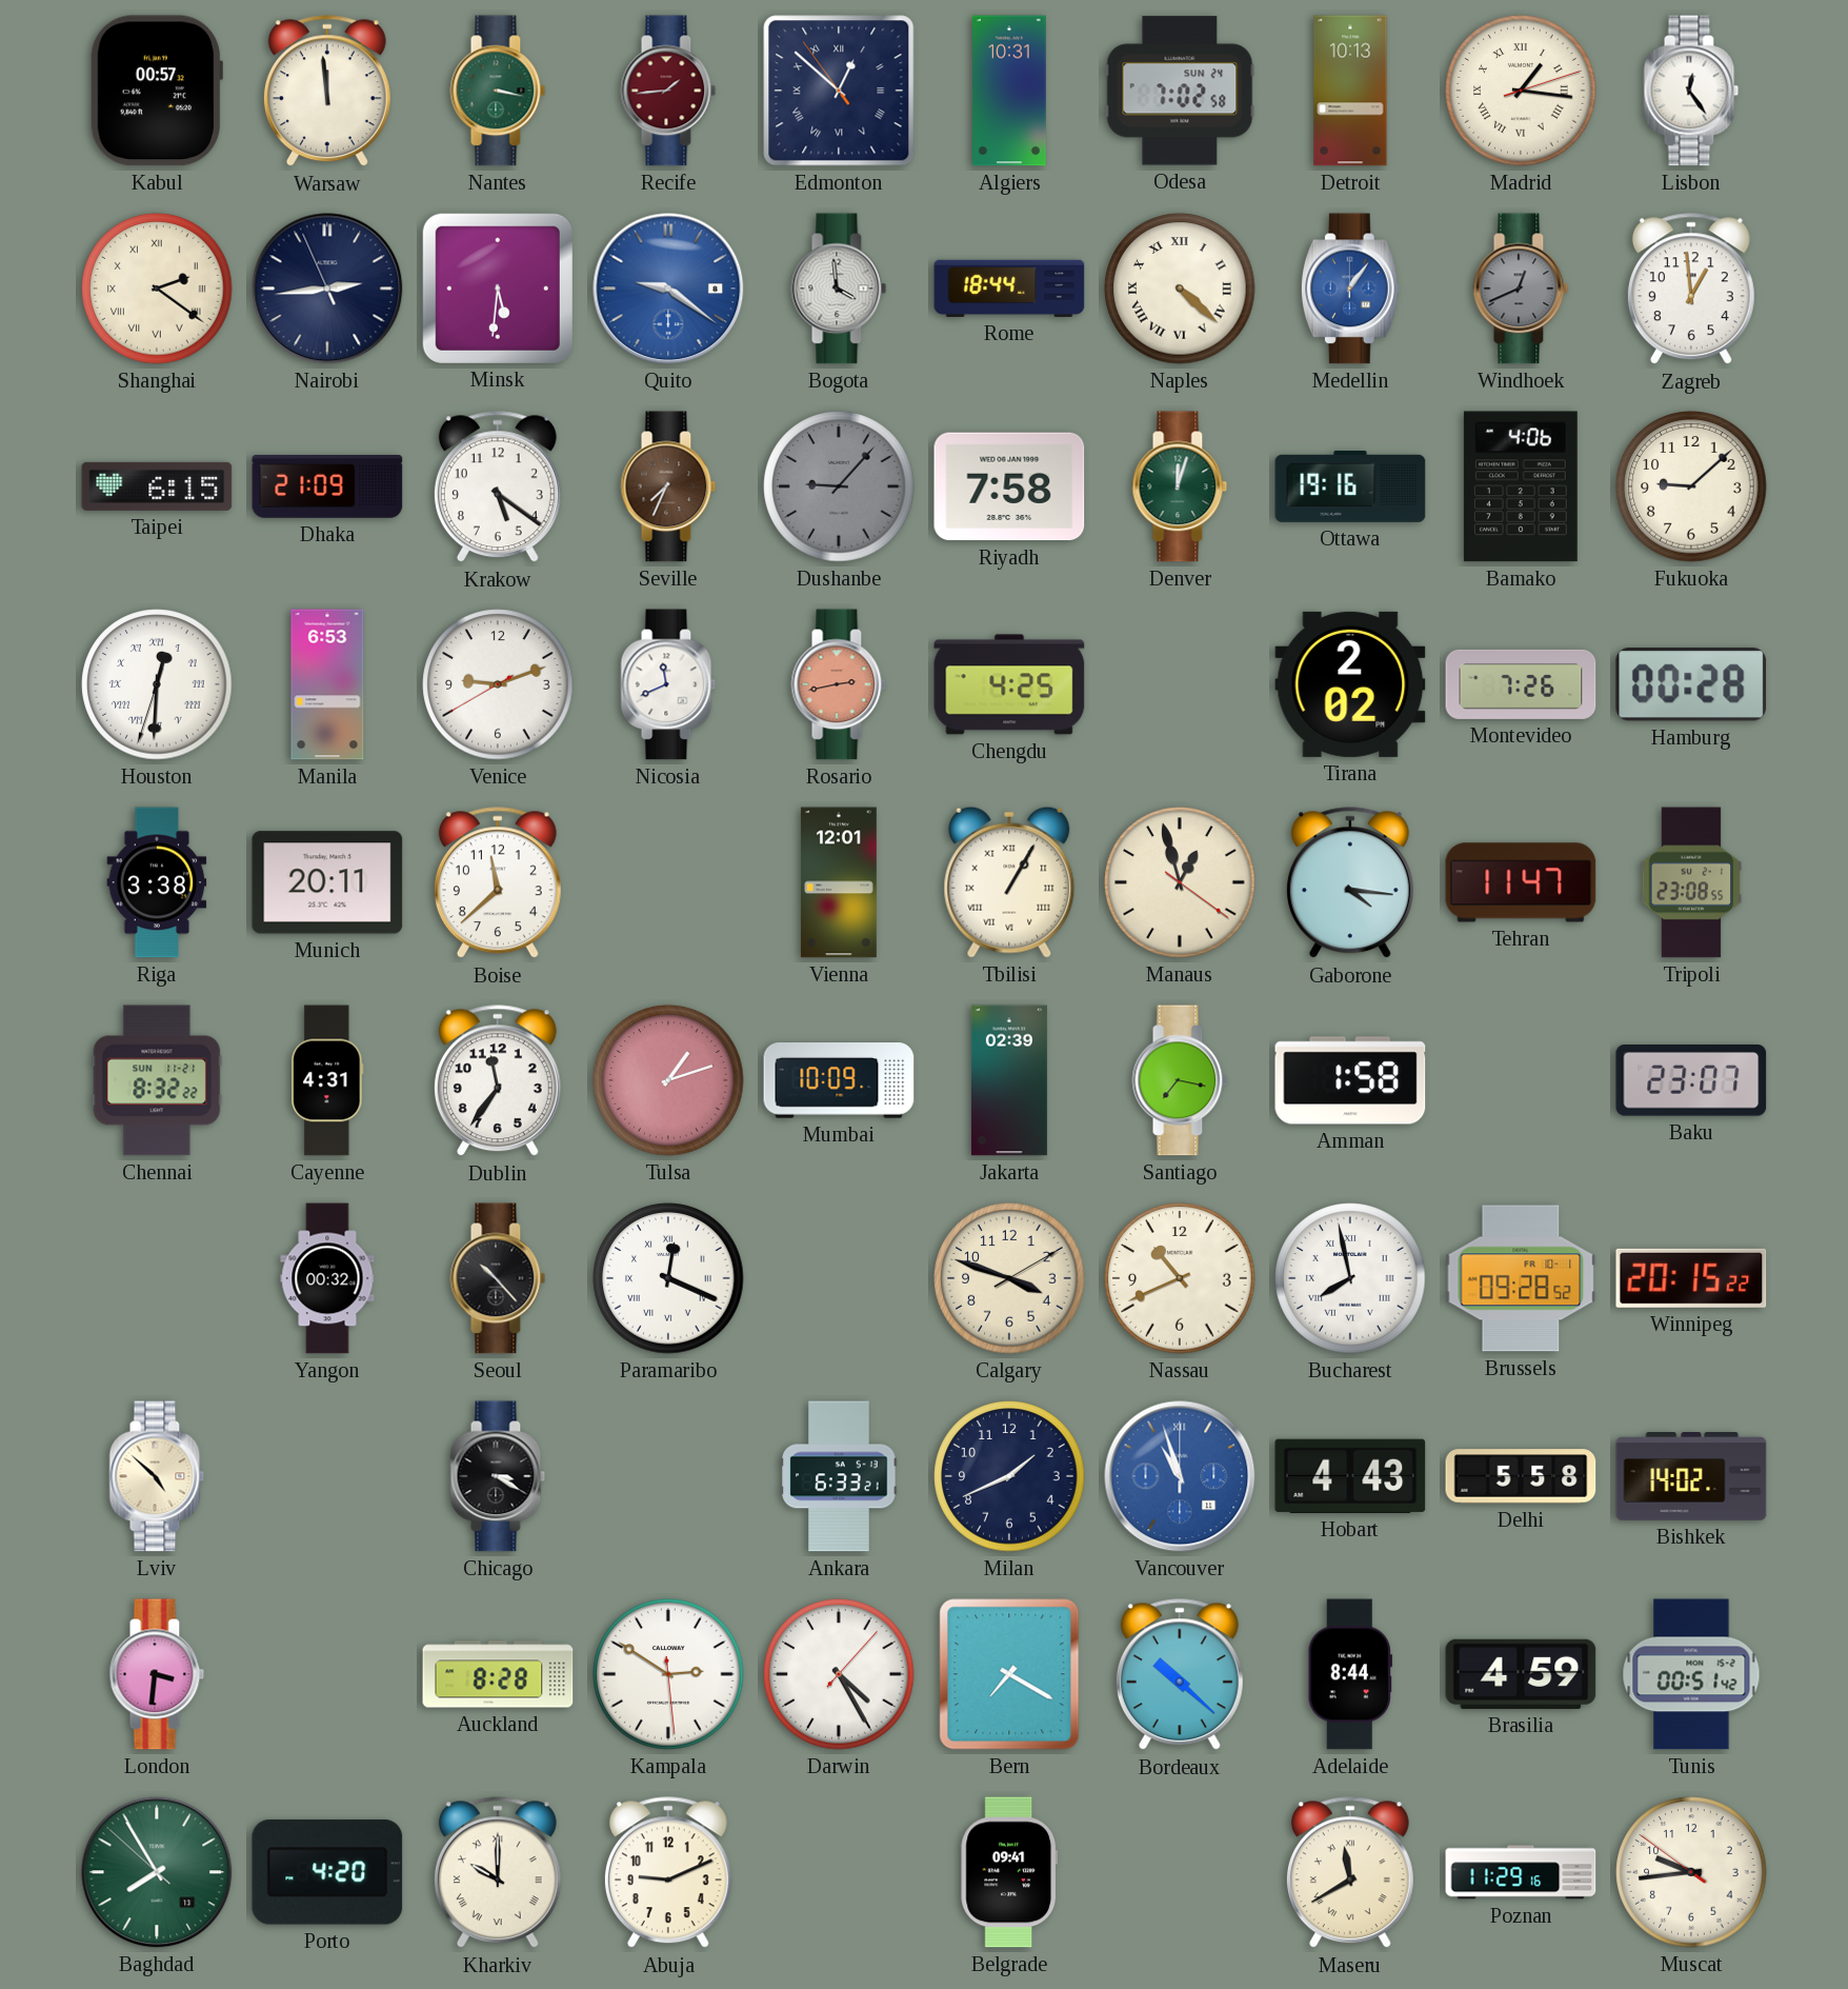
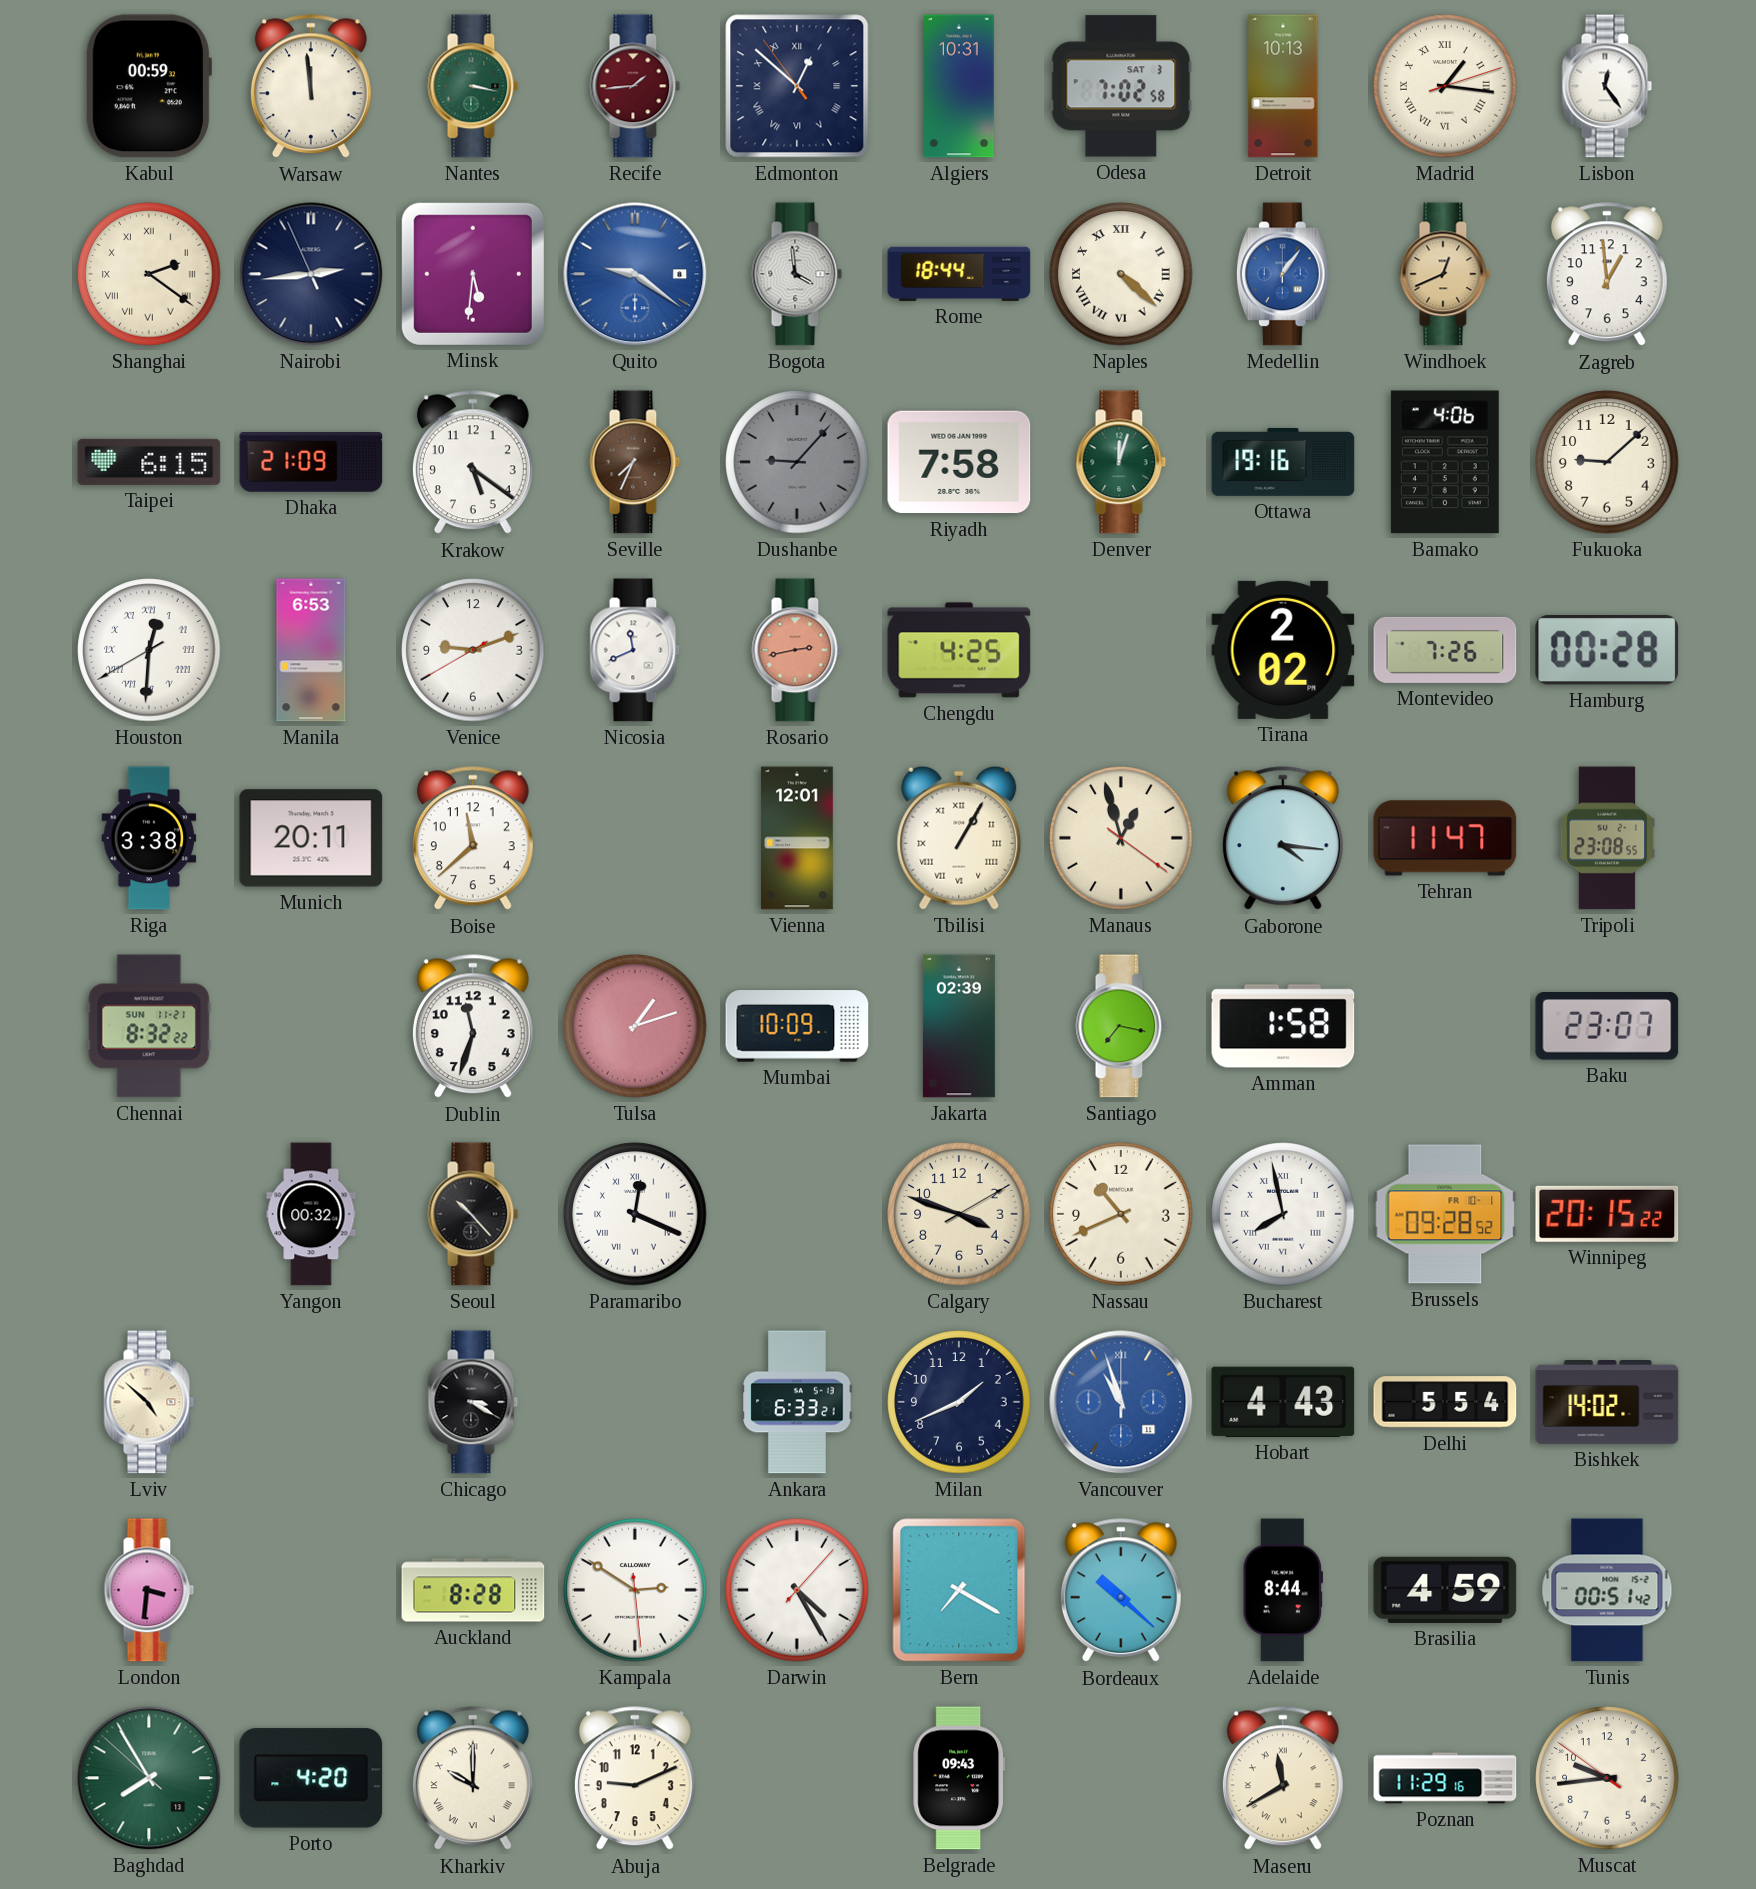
Kabul: 00:57 -> 00:59
Odesa date: SUN 24 -> SAT 3
Windhoek dial: grey -> champagne
Houston: 12:30:33 -> 12:30:40
Cayenne: 4:31 -> none
Dublin: 11:36 -> 11:33
Delhi: 5:58 -> 5:54
Belgrade: 09:41 -> 09:43
